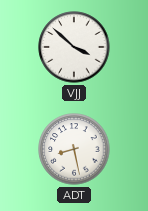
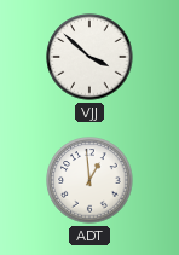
ADT: 8:28 -> 12:59
